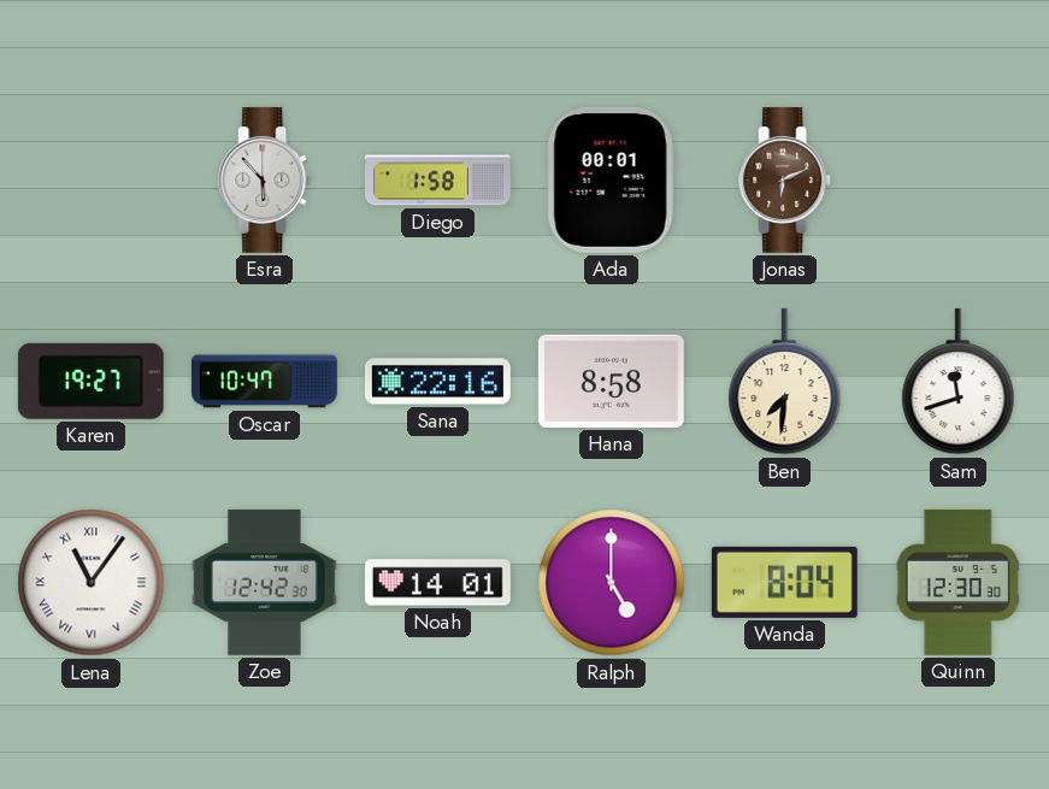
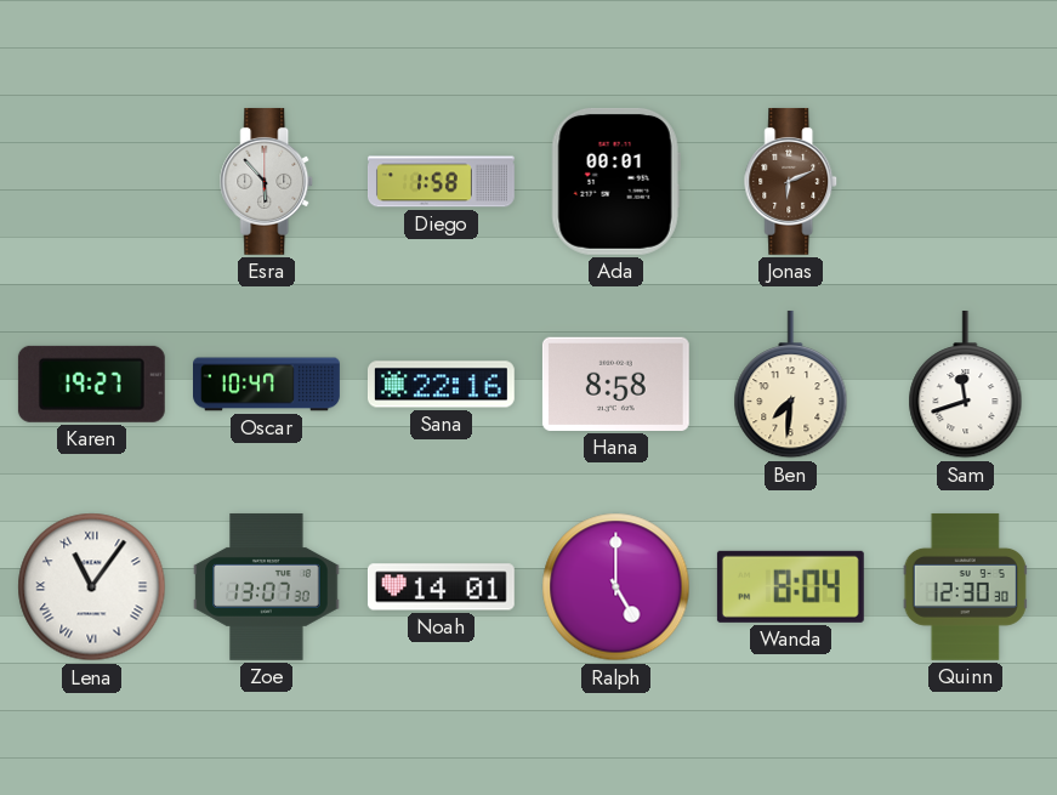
Zoe: 12:42 -> 13:07
